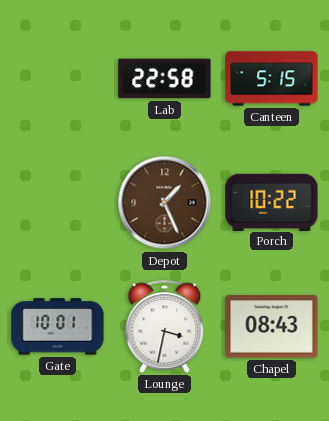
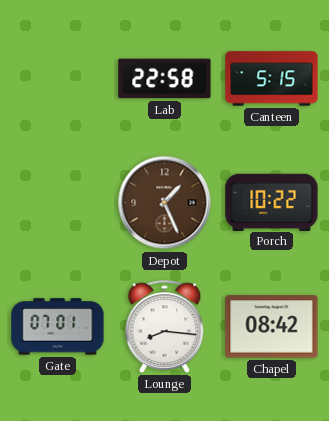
Gate: 10:01 -> 07:01
Lounge: 3:32 -> 8:16
Chapel: 08:43 -> 08:42
